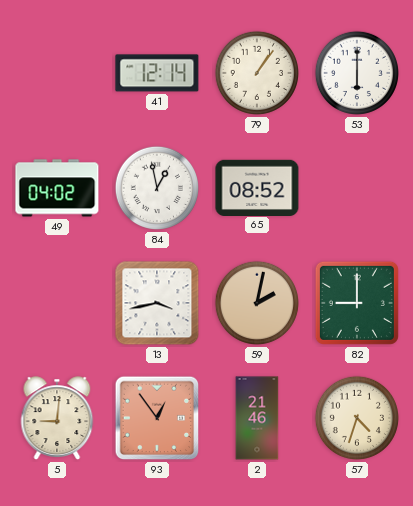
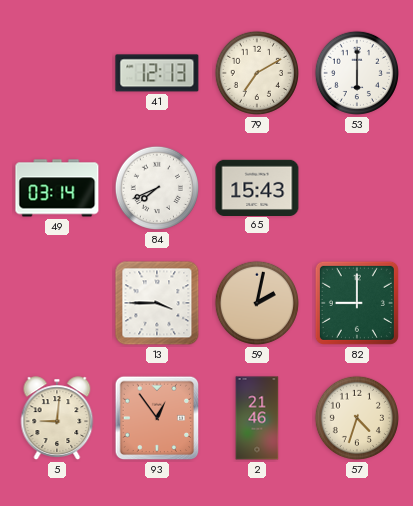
41: 12:14 -> 12:13
79: 1:06 -> 7:10
49: 04:02 -> 03:14
84: 12:58 -> 7:41
65: 08:52 -> 15:43
13: 3:43 -> 3:45
